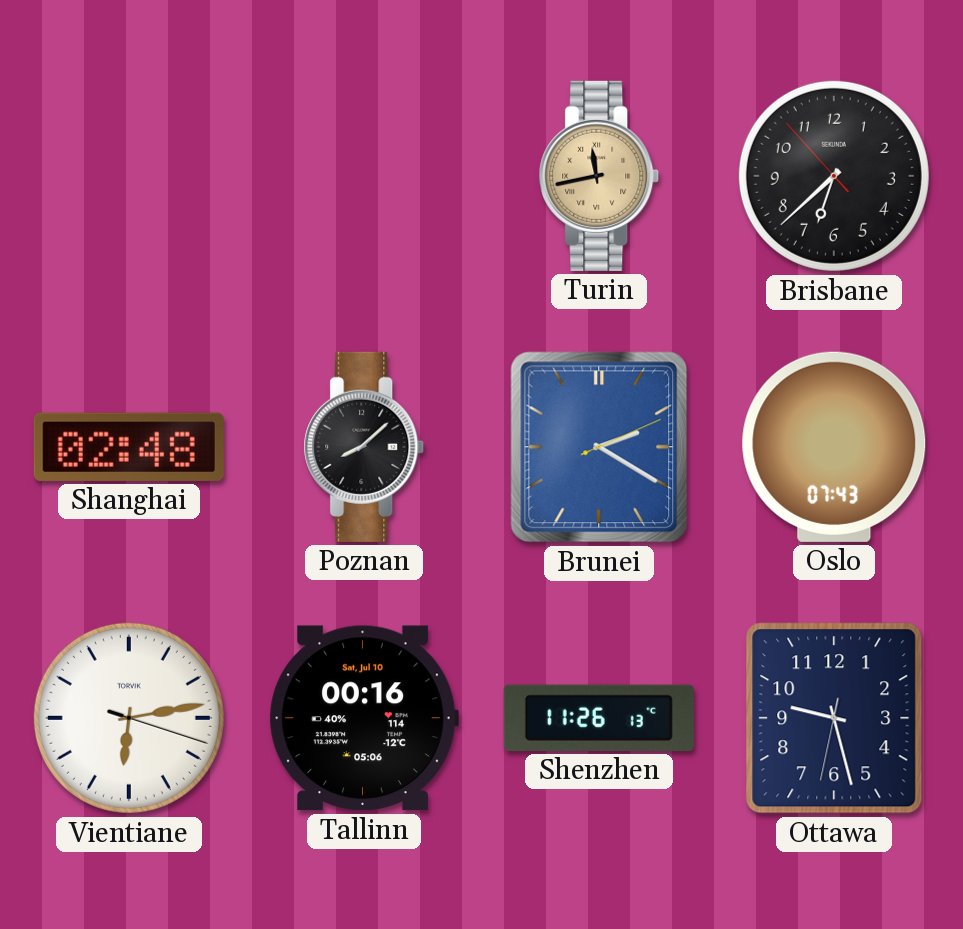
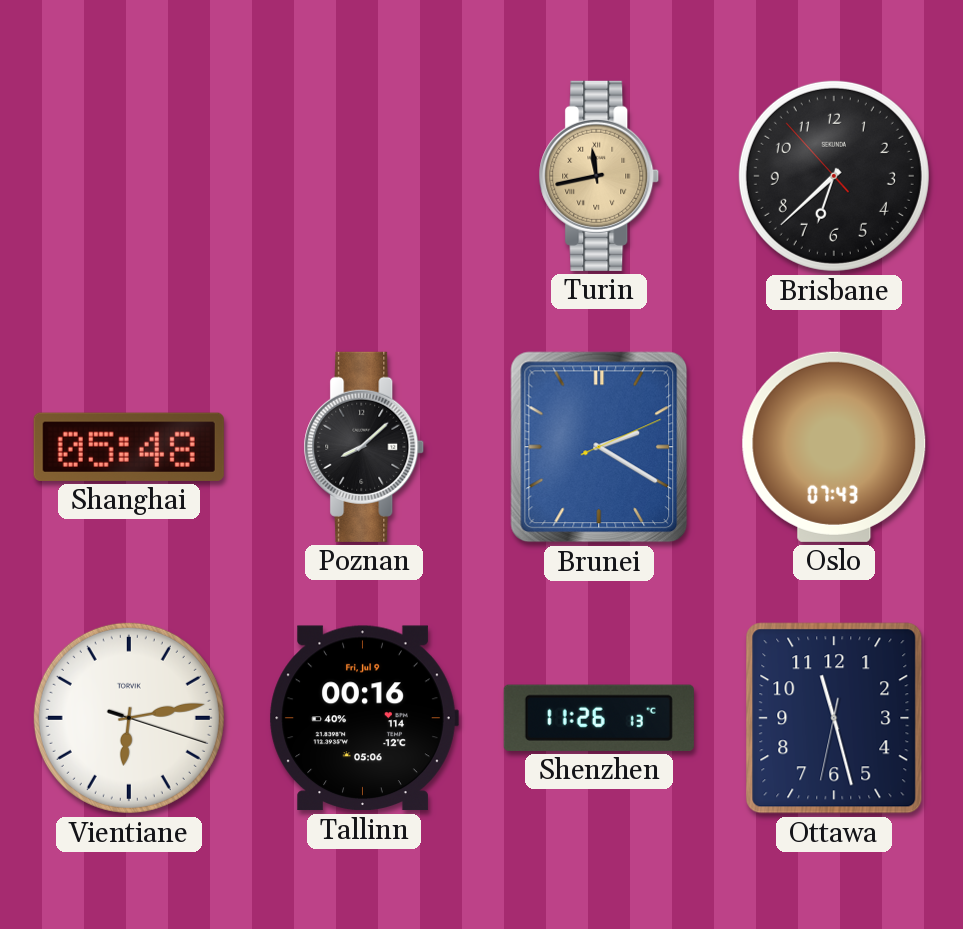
Shanghai: 02:48 -> 05:48
Tallinn date: Sat, Jul 10 -> Fri, Jul 9
Ottawa: 9:27 -> 11:27
